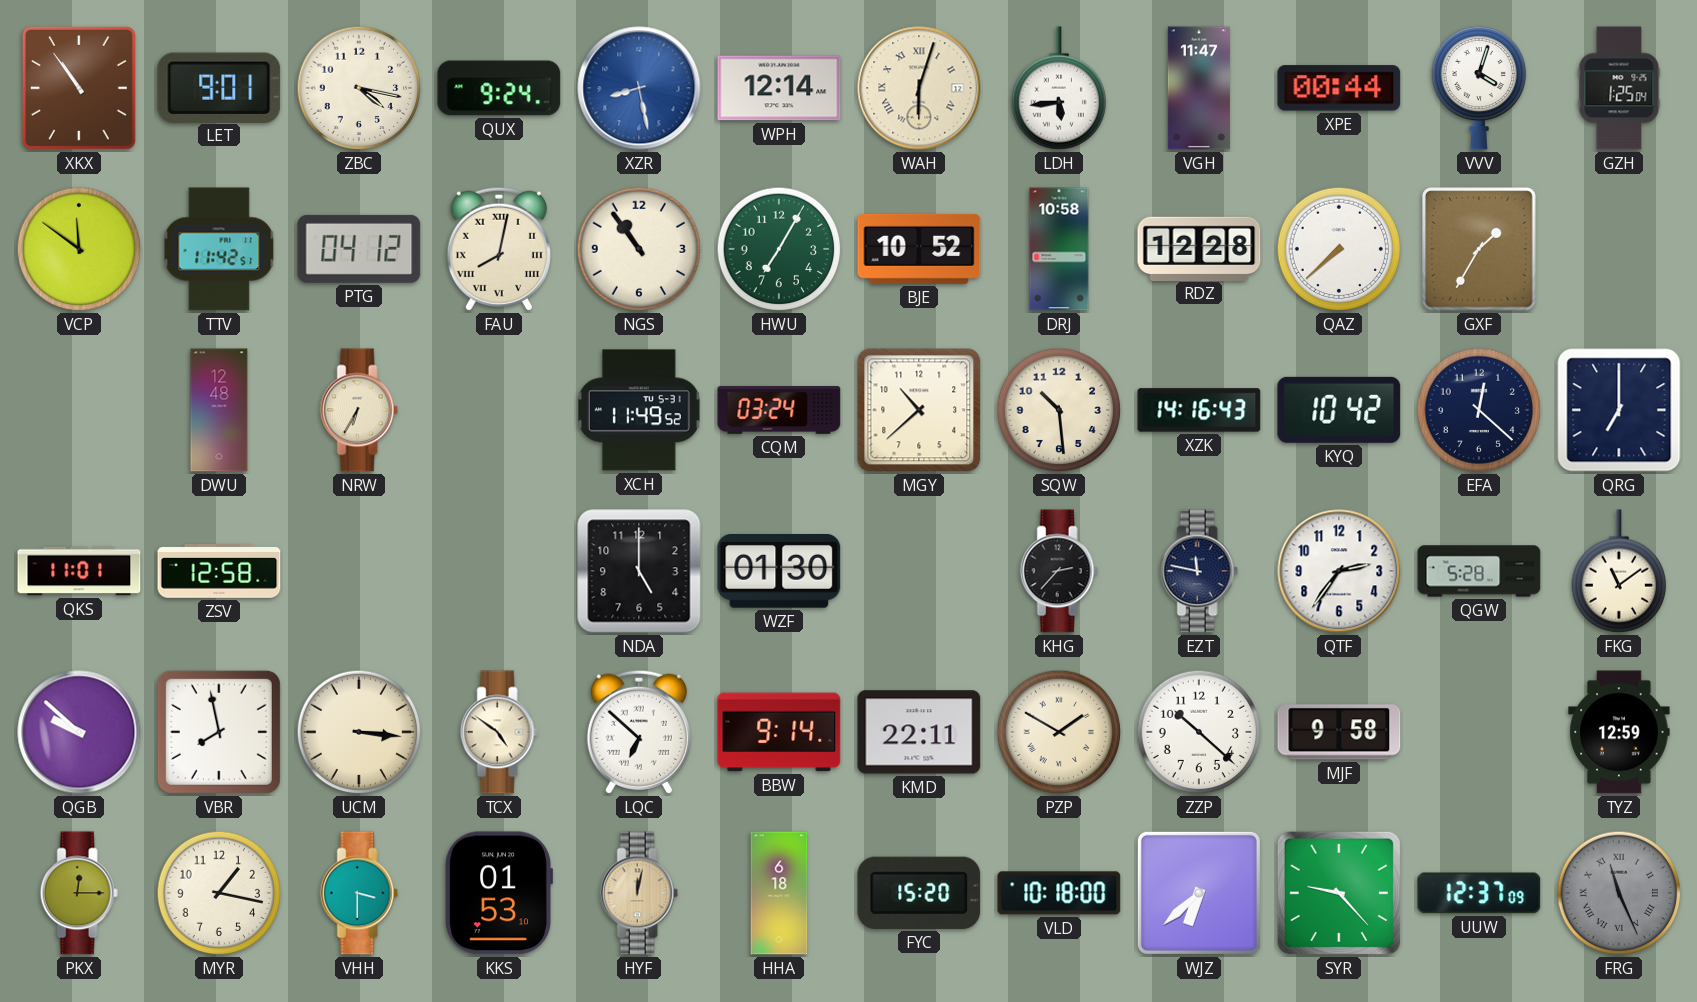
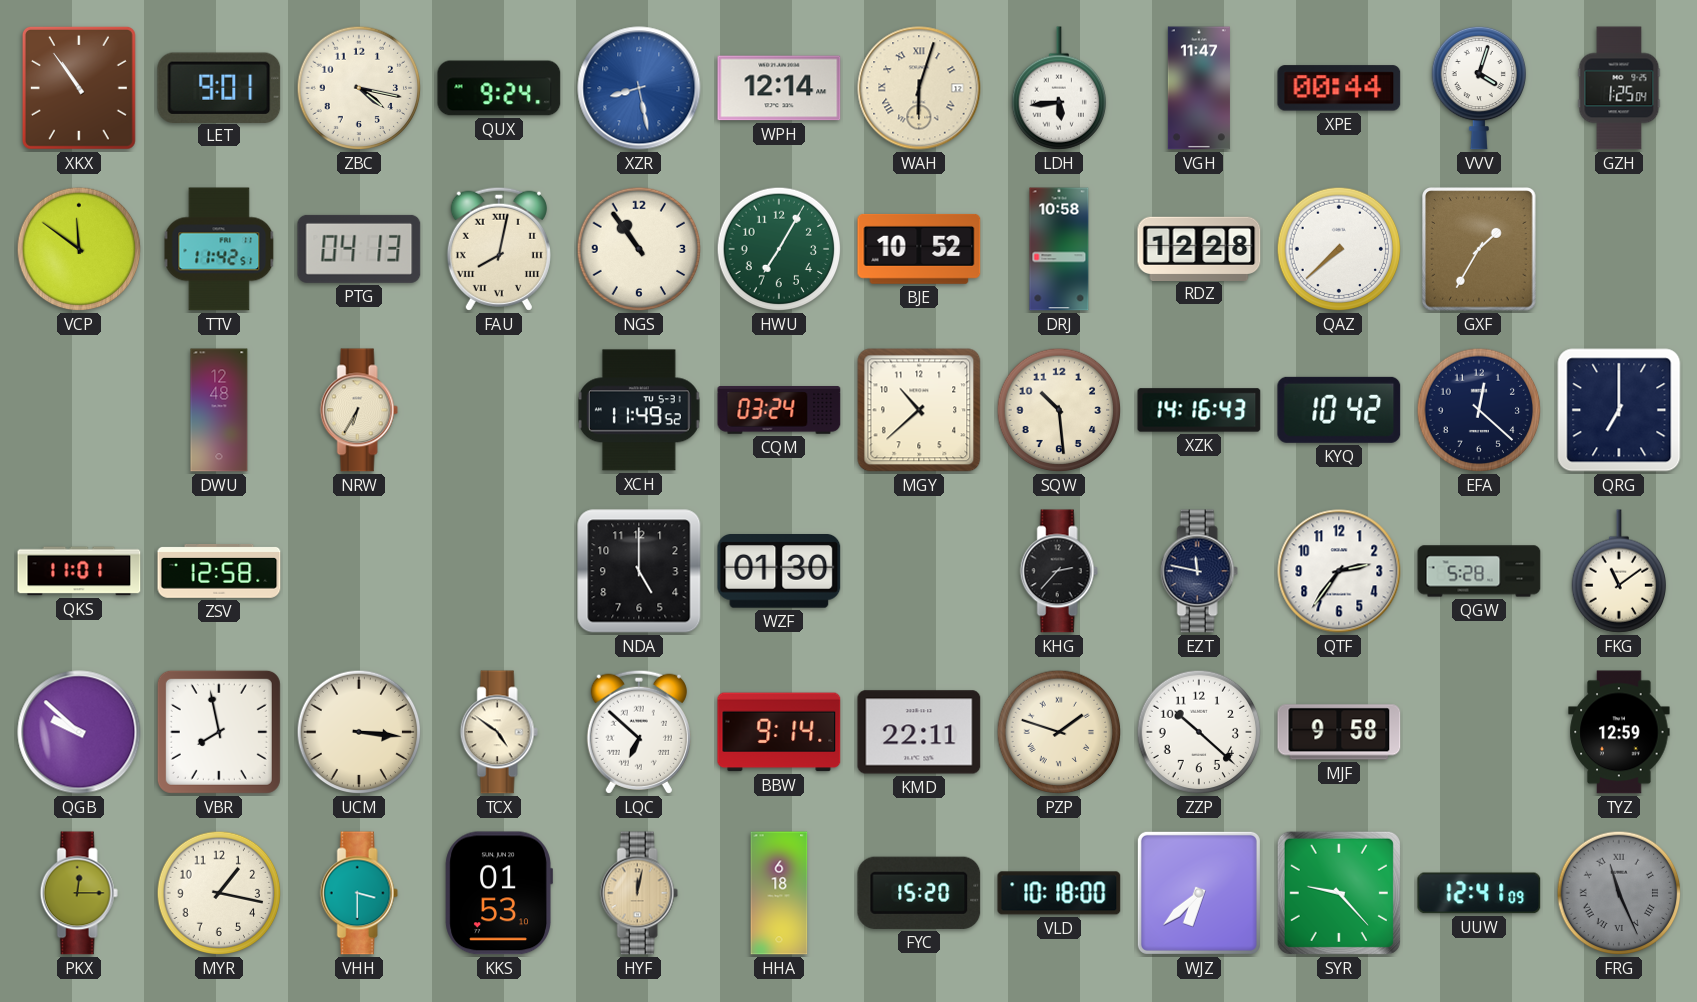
PTG: 04:12 -> 04:13
PZP: 1:50 -> 1:48
UUW: 12:37 -> 12:41
